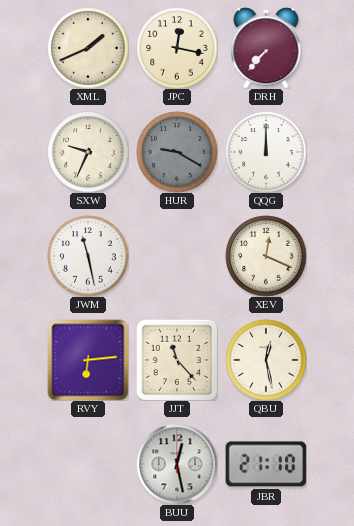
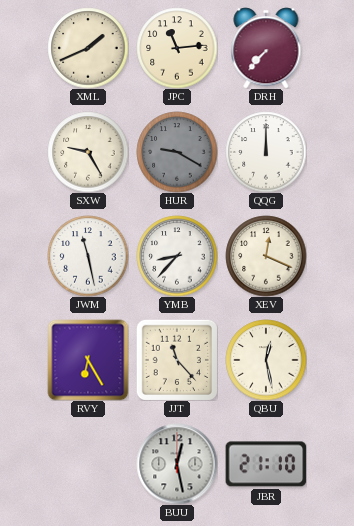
JPC: 12:17 -> 11:14
SXW: 9:34 -> 9:25
YMB: none -> 8:37
RVY: 6:14 -> 6:25
